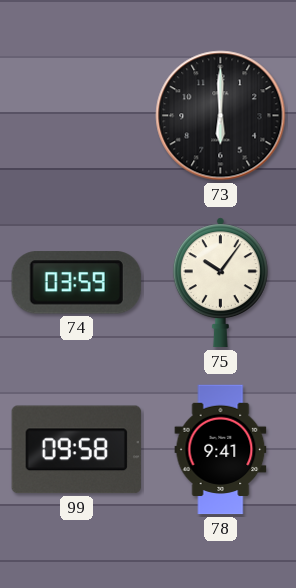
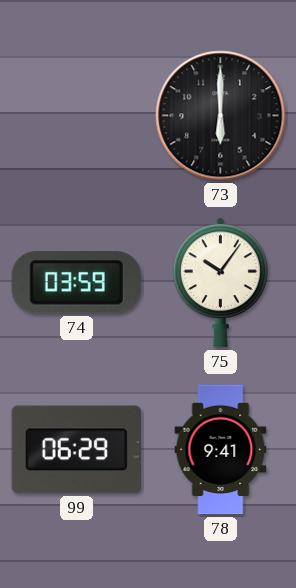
99: 09:58 -> 06:29
